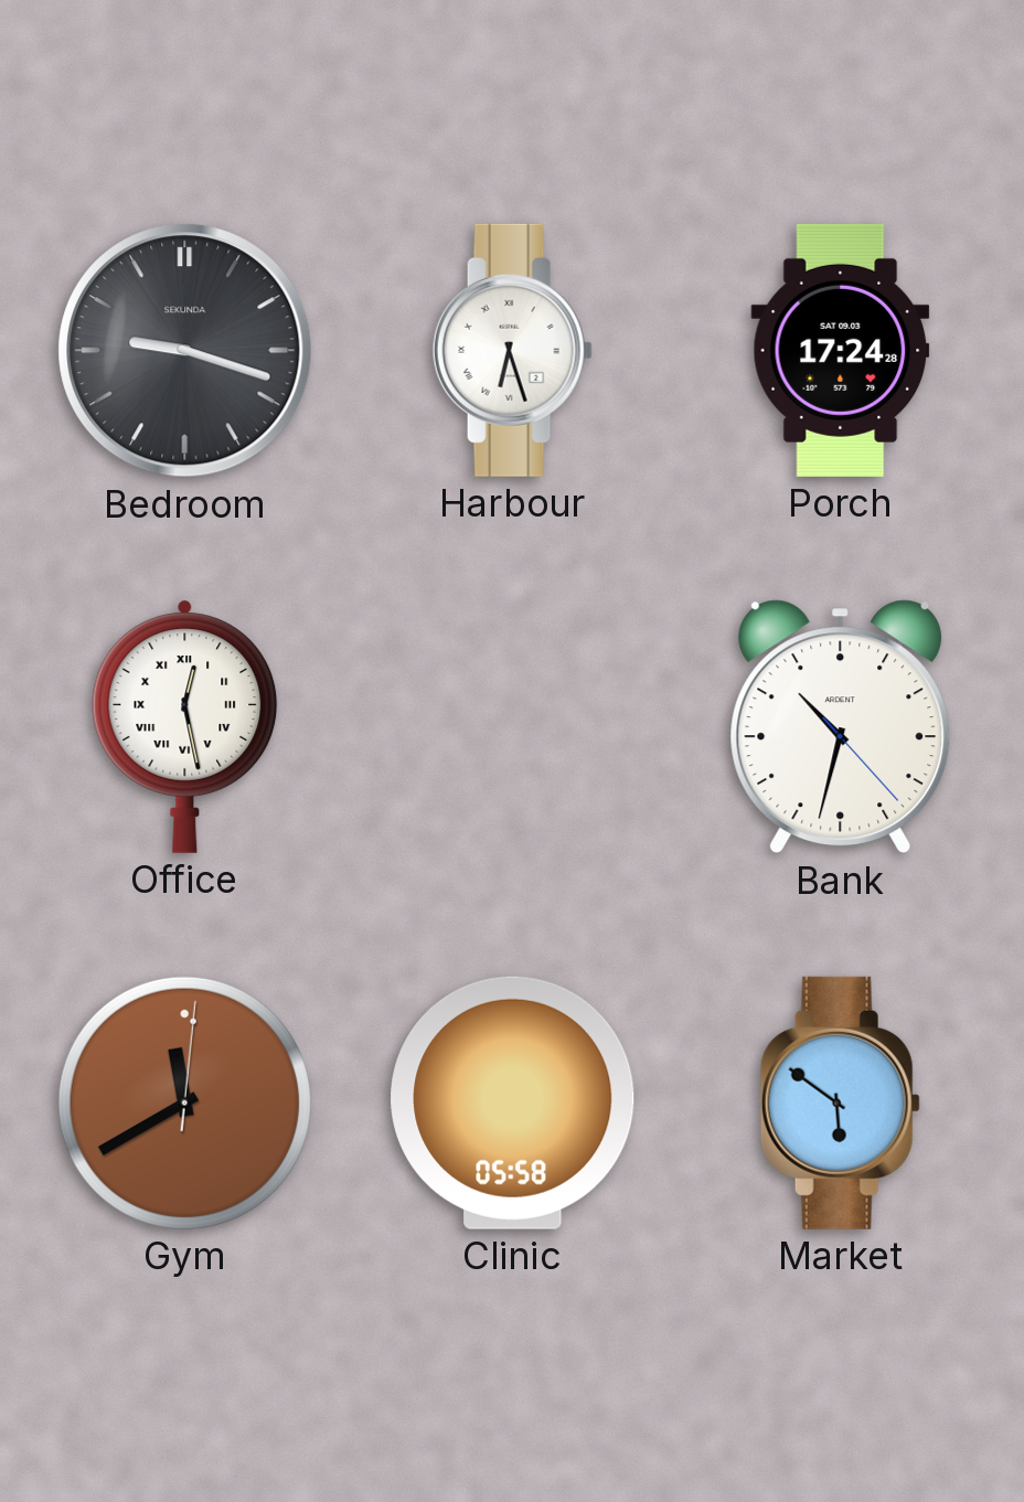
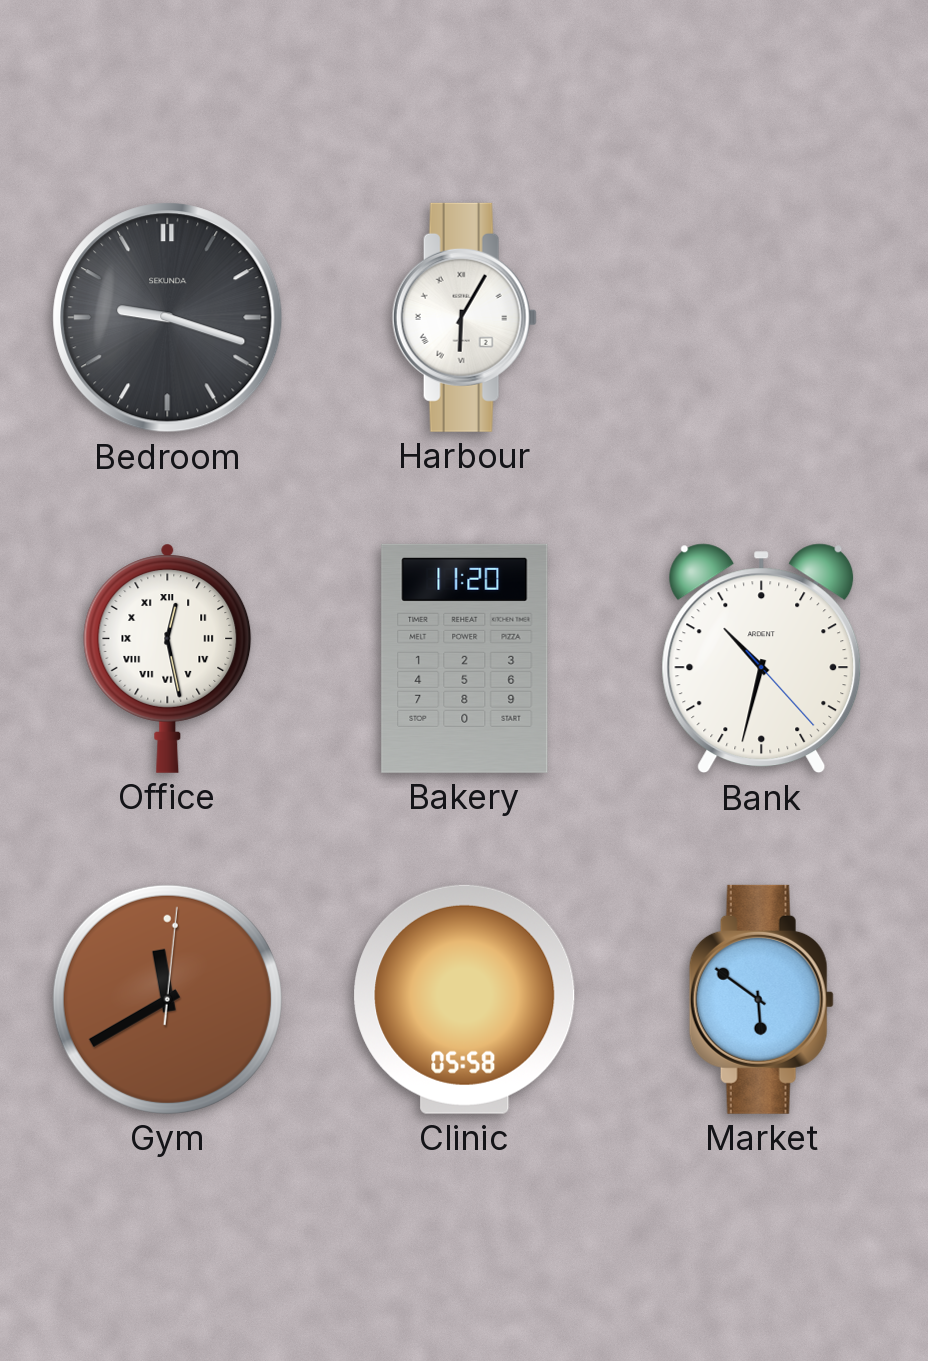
Harbour: 6:27 -> 6:05
Porch: 17:24 -> none
Bakery: none -> 11:20
